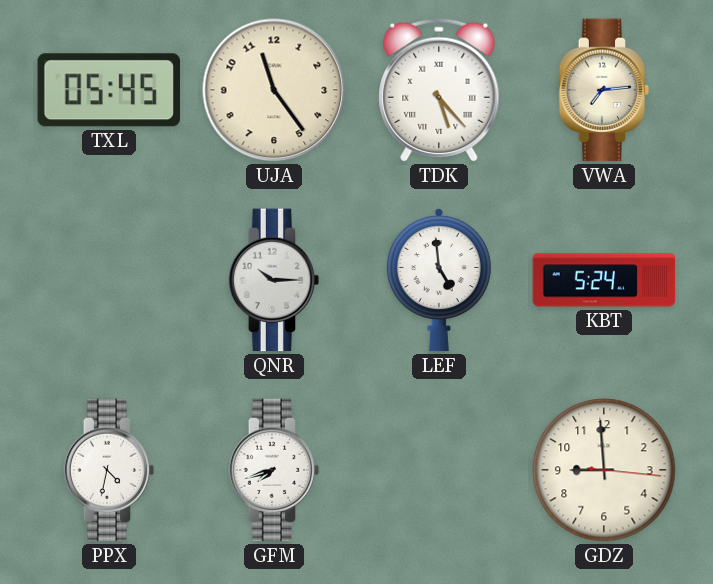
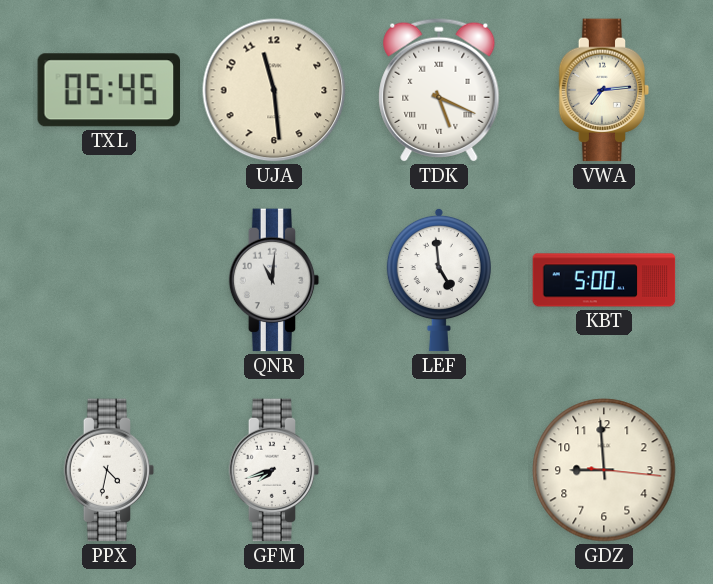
UJA: 11:24 -> 11:29
TDK: 5:23 -> 5:19
QNR: 10:15 -> 11:01
KBT: 5:24 -> 5:00
